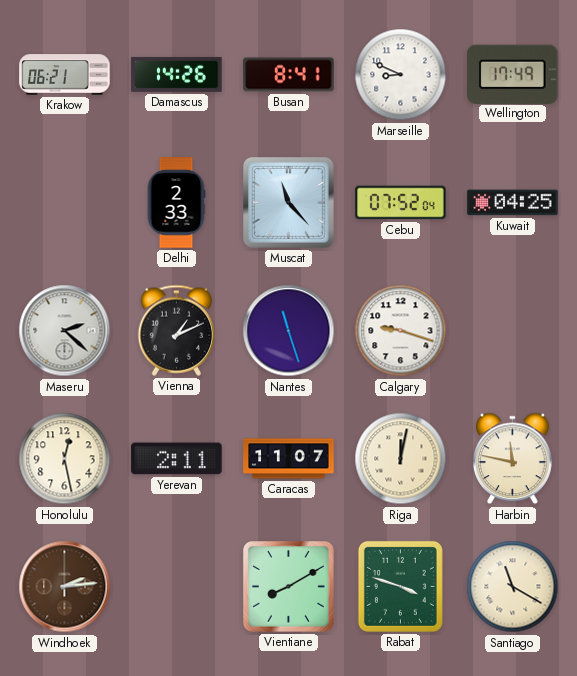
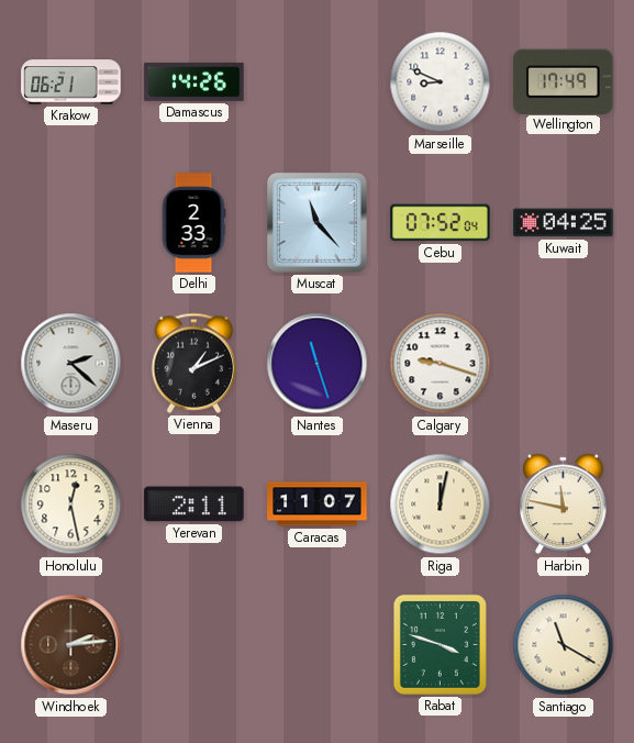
Busan: 8:41 -> none
Vientiane: 8:10 -> none
